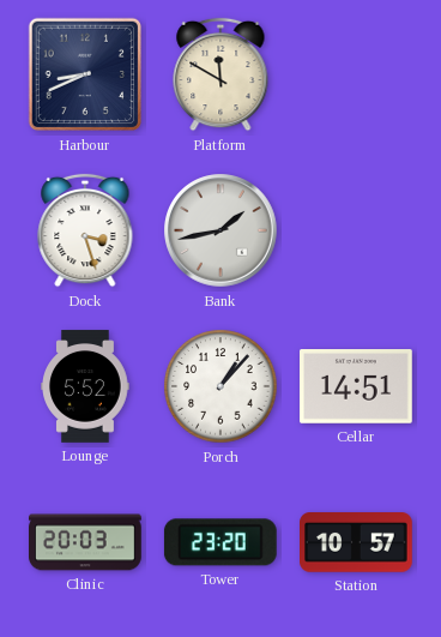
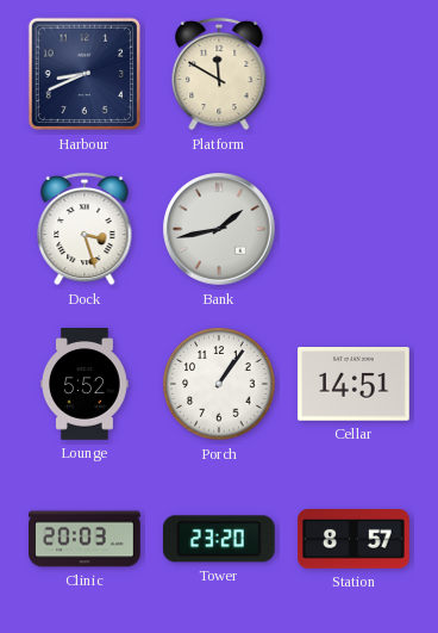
Porch: 1:07 -> 1:06
Station: 10:57 -> 8:57
